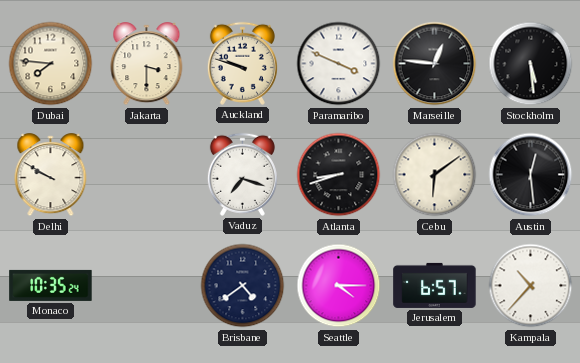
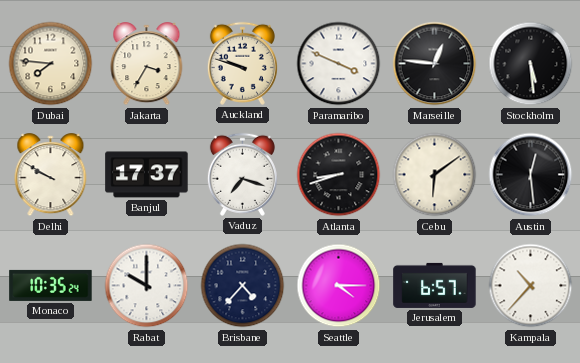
Jakarta: 3:30 -> 3:35
Banjul: none -> 17:37
Rabat: none -> 10:00
Brisbane: 4:39 -> 4:37
